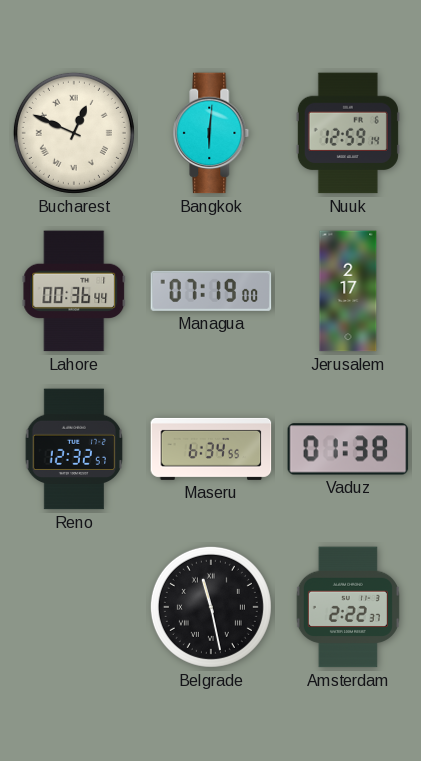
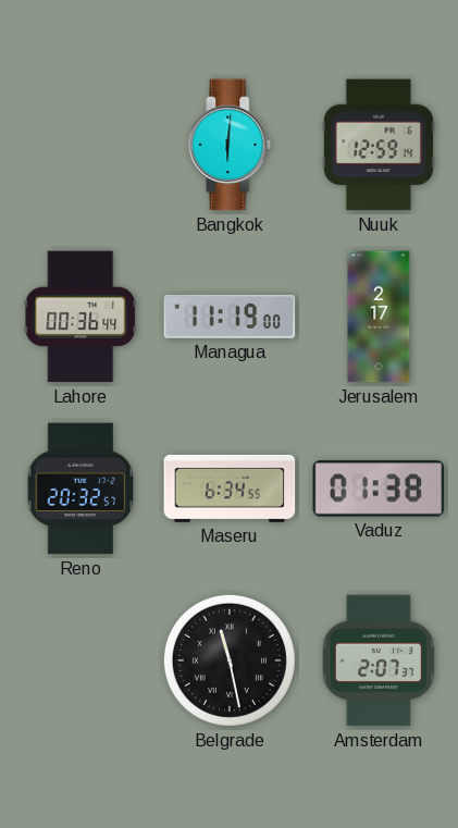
Bucharest: 12:49 -> none
Managua: 07:19 -> 11:19
Reno: 12:32 -> 20:32
Amsterdam: 2:22 -> 2:07
